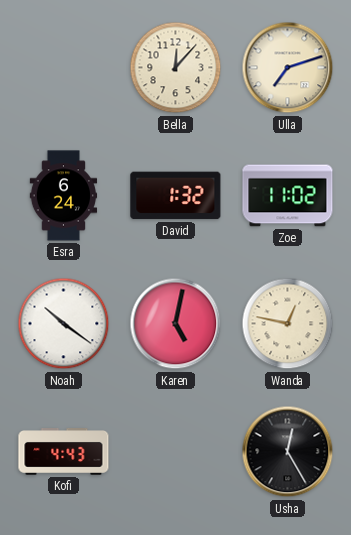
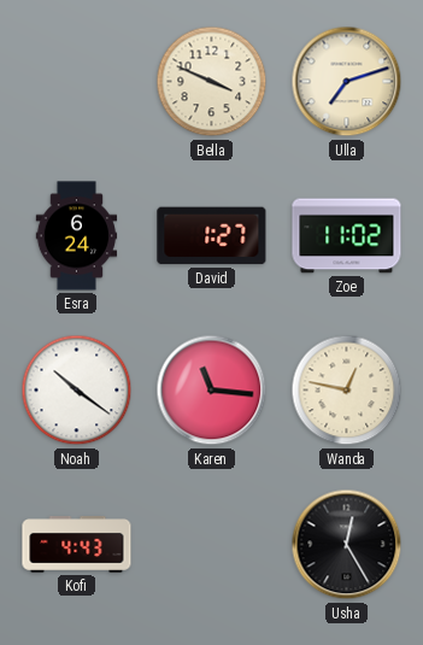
Bella: 12:07 -> 3:49
David: 1:32 -> 1:27
Karen: 5:02 -> 11:16
